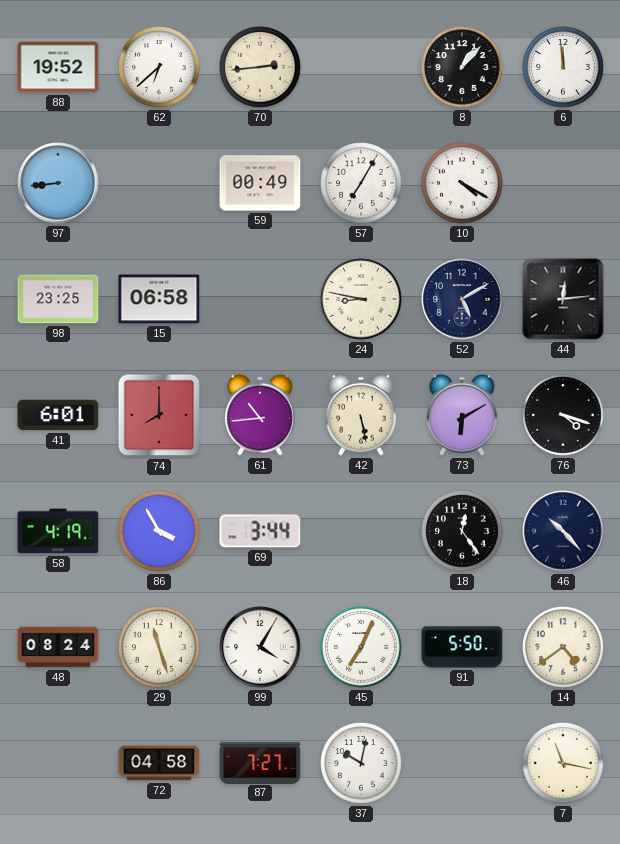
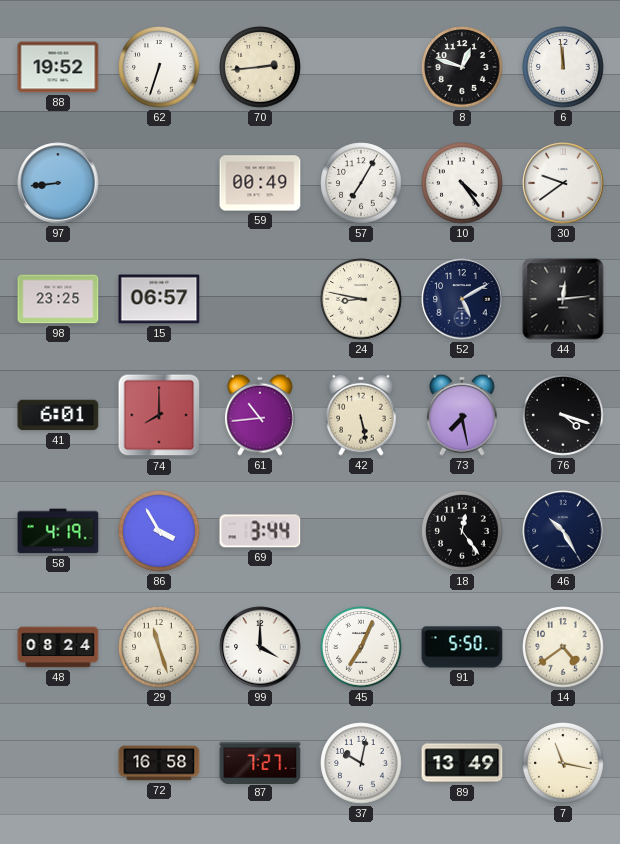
62: 6:38 -> 6:33
8: 1:07 -> 12:48
10: 4:20 -> 4:24
30: none -> 9:39
15: 06:58 -> 06:57
73: 6:10 -> 7:28
46: 10:23 -> 10:25
99: 4:05 -> 4:00
72: 04:58 -> 16:58
89: none -> 13:49
